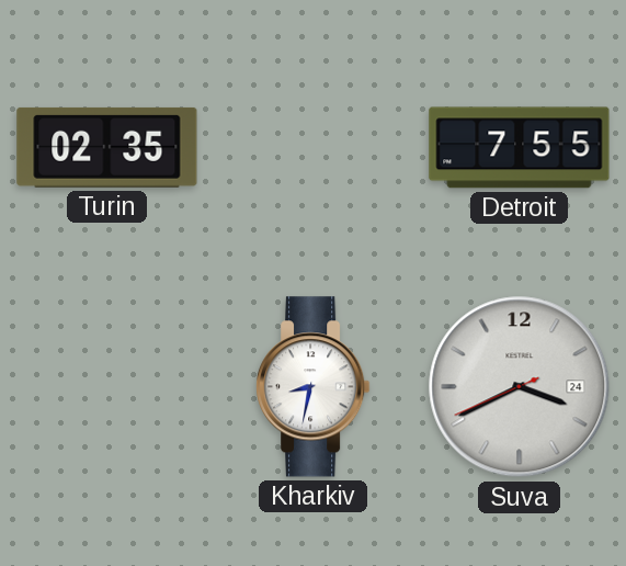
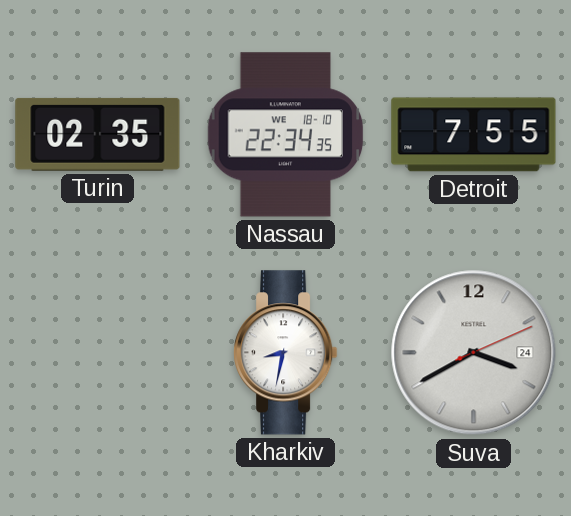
Nassau: none -> 22:34
Suva: 3:40:41 -> 3:40:11
